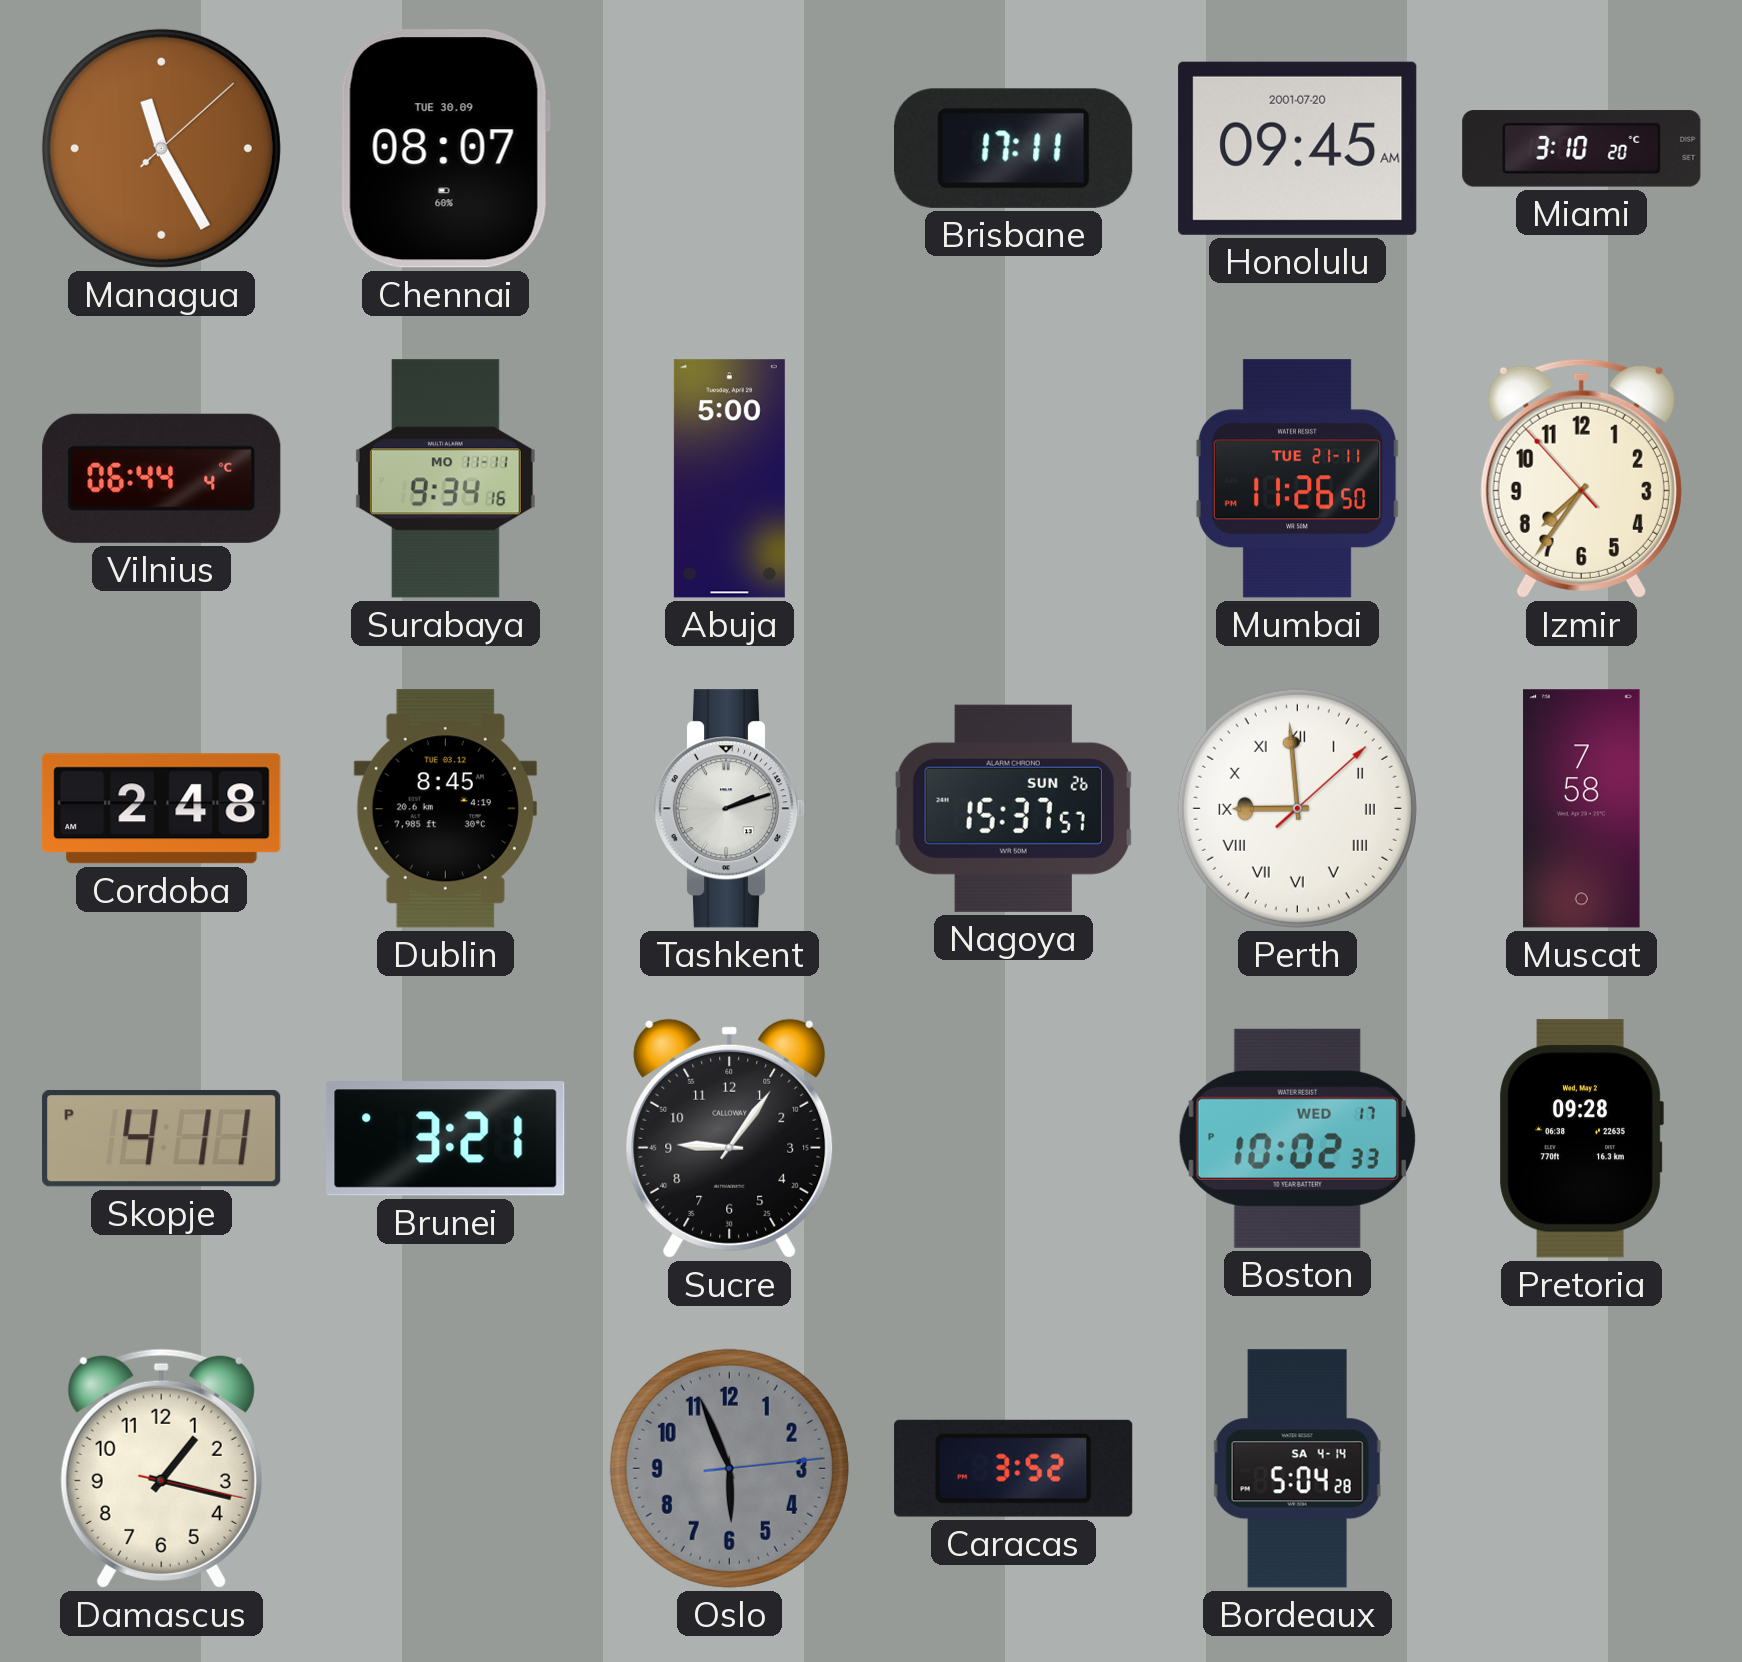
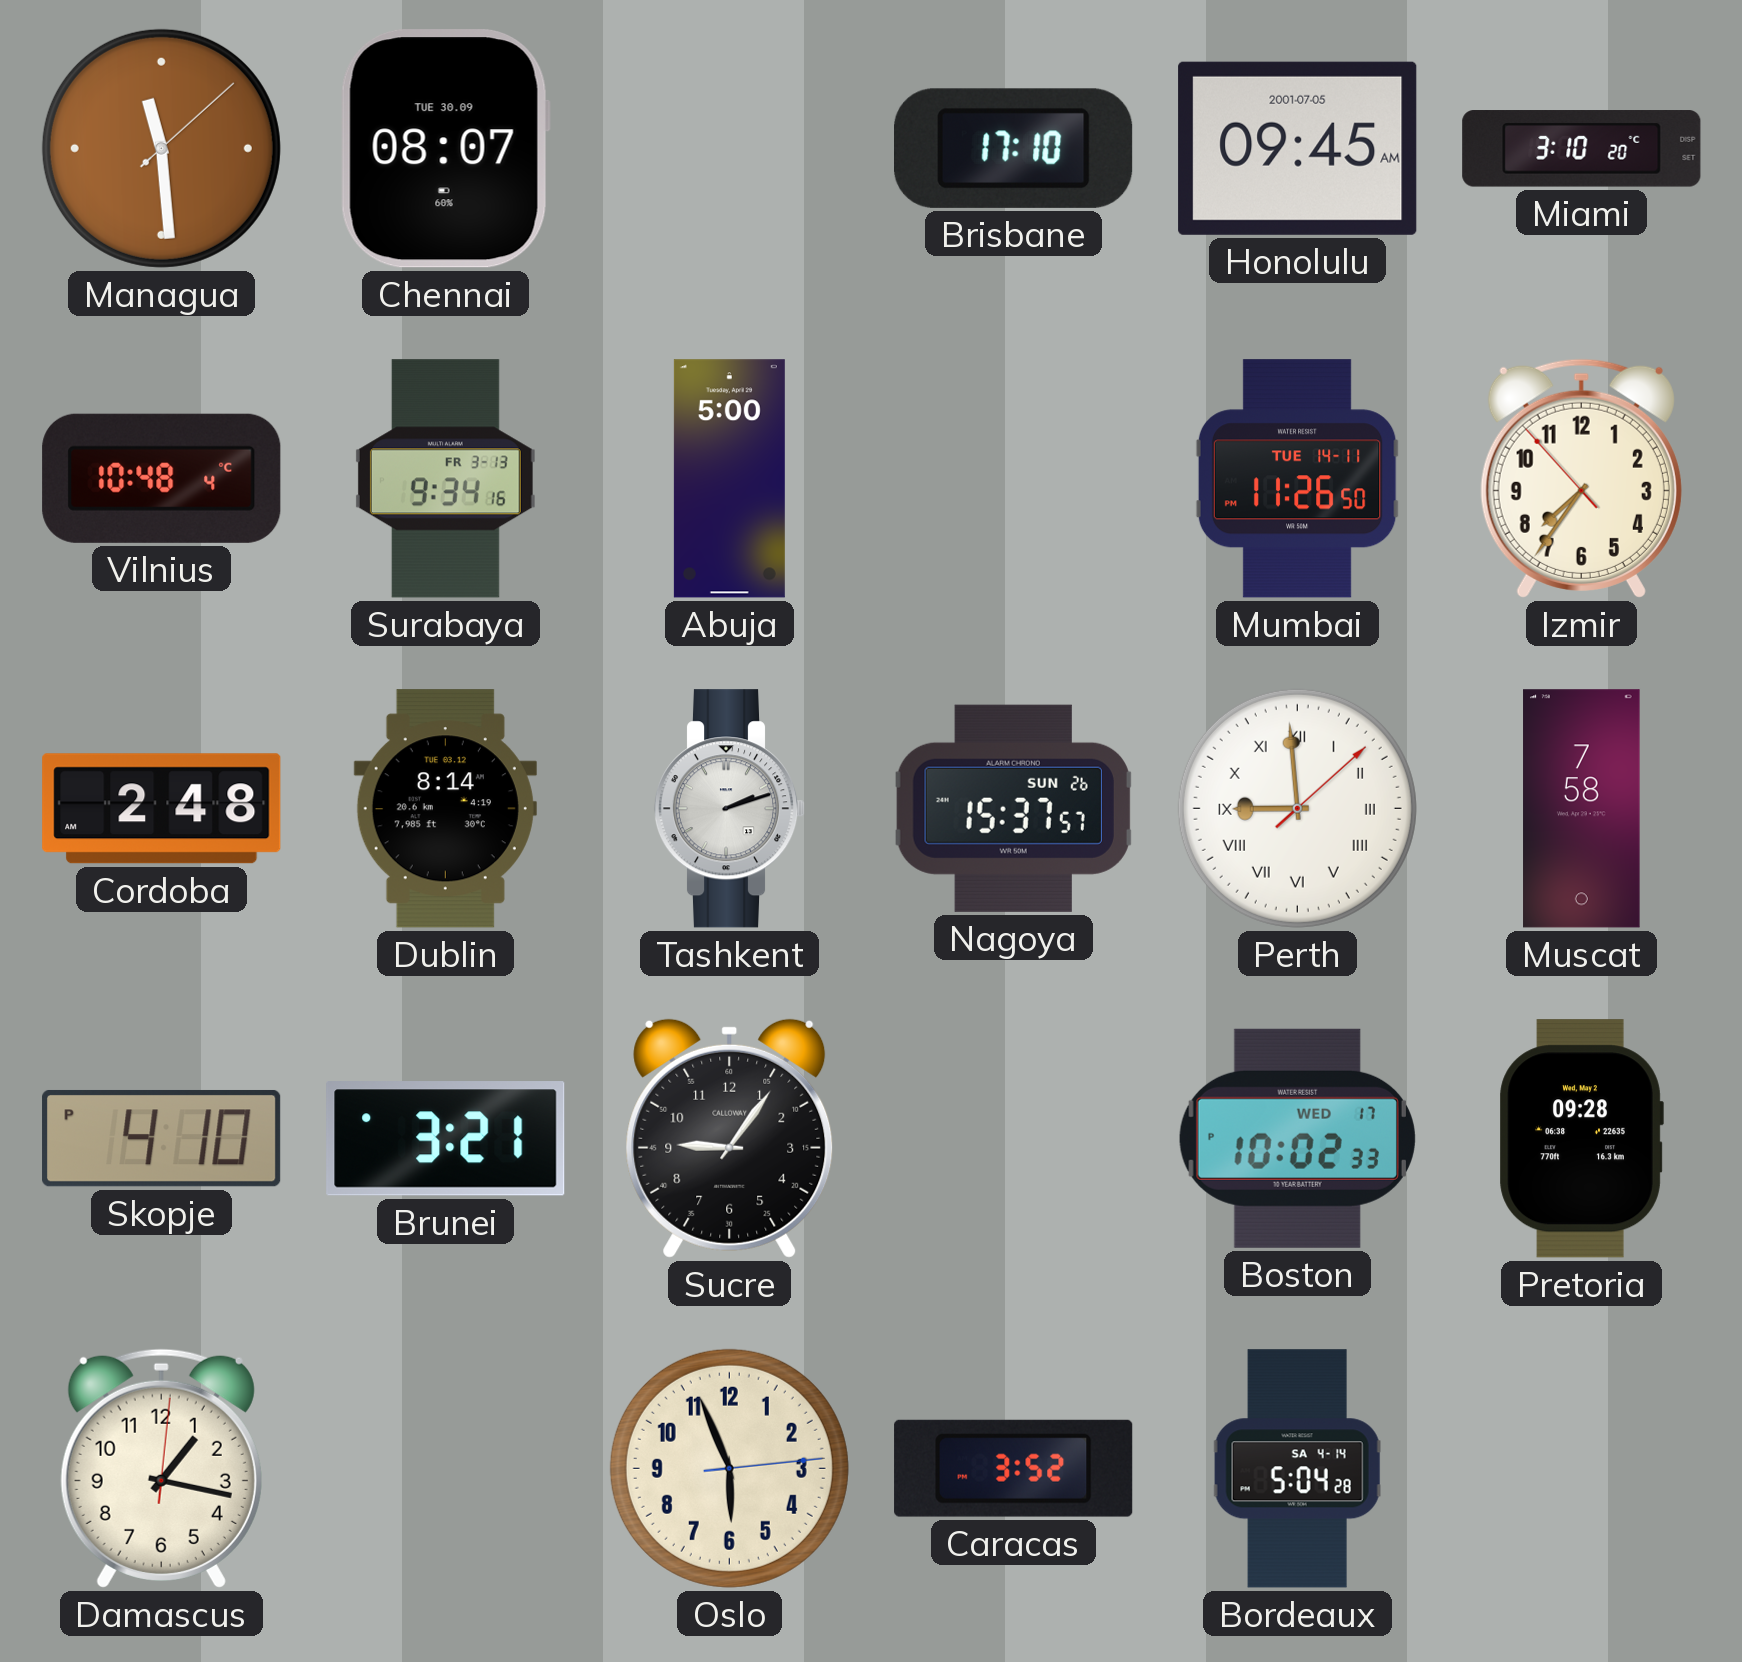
Managua: 11:25 -> 11:29
Brisbane: 17:11 -> 17:10
Honolulu date: 2001-07-20 -> 2001-07-05
Vilnius: 06:44 -> 10:48
Surabaya date: MO 11-11 -> FR 3-13
Mumbai date: TUE 21-11 -> TUE 14-11
Dublin: 8:45 -> 8:14
Skopje: 4:11 -> 4:10
Damascus: 1:17:17 -> 1:17:01
Oslo dial: grey -> cream
